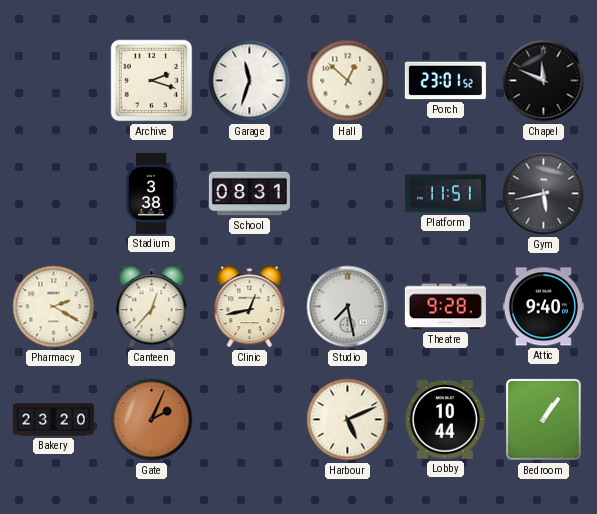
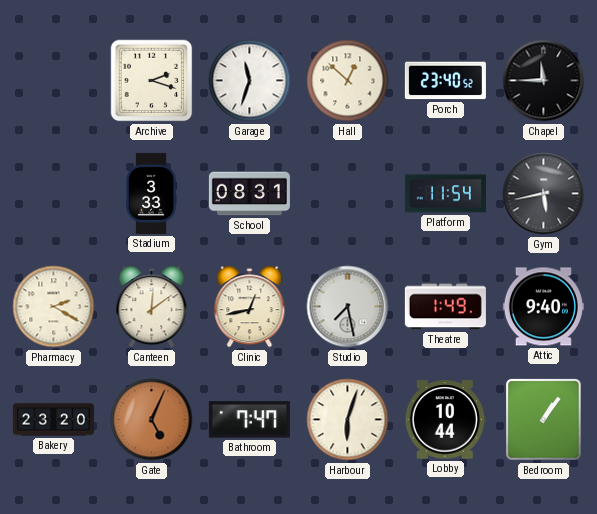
Porch: 23:01 -> 23:40
Chapel: 11:49 -> 11:45
Stadium: 3:38 -> 3:33
Platform: 11:51 -> 11:54
Canteen: 12:37 -> 12:09
Theatre: 9:28 -> 1:49
Gate: 2:04 -> 5:04
Bathroom: none -> 7:47
Harbour: 5:11 -> 6:03
